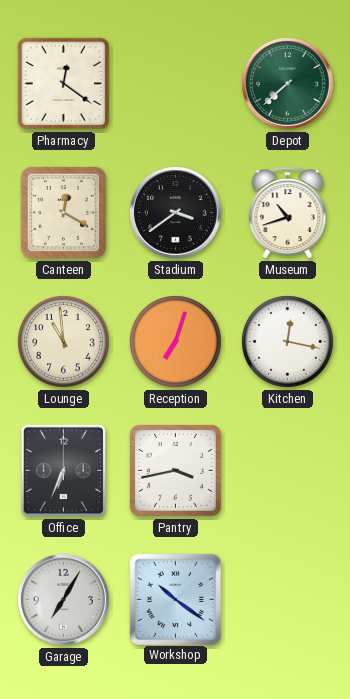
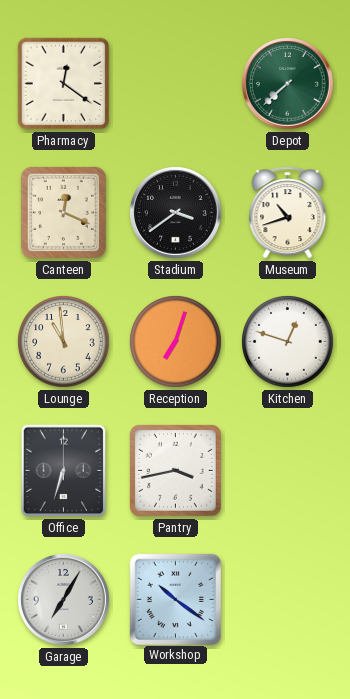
Canteen: 12:20 -> 12:19
Kitchen: 12:17 -> 12:48
Office: 6:34 -> 6:33
